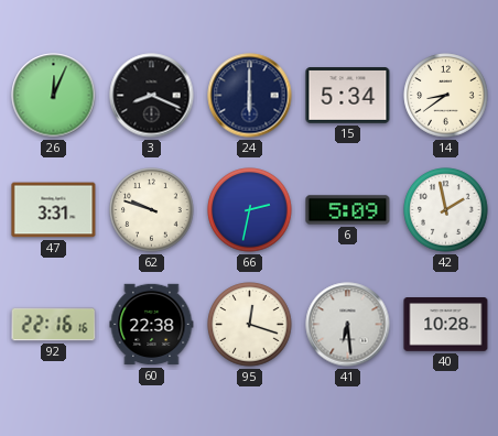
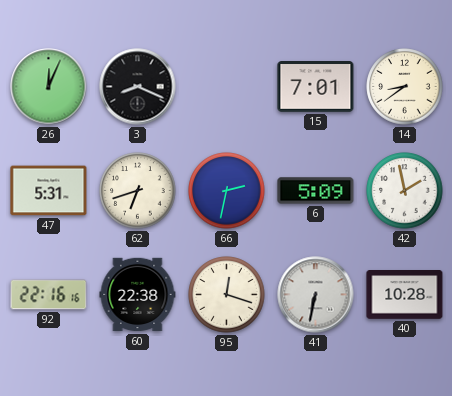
24: 6:00 -> none
15: 5:34 -> 7:01
47: 3:31 -> 5:31
62: 9:48 -> 6:42
41: 6:29 -> 6:32
